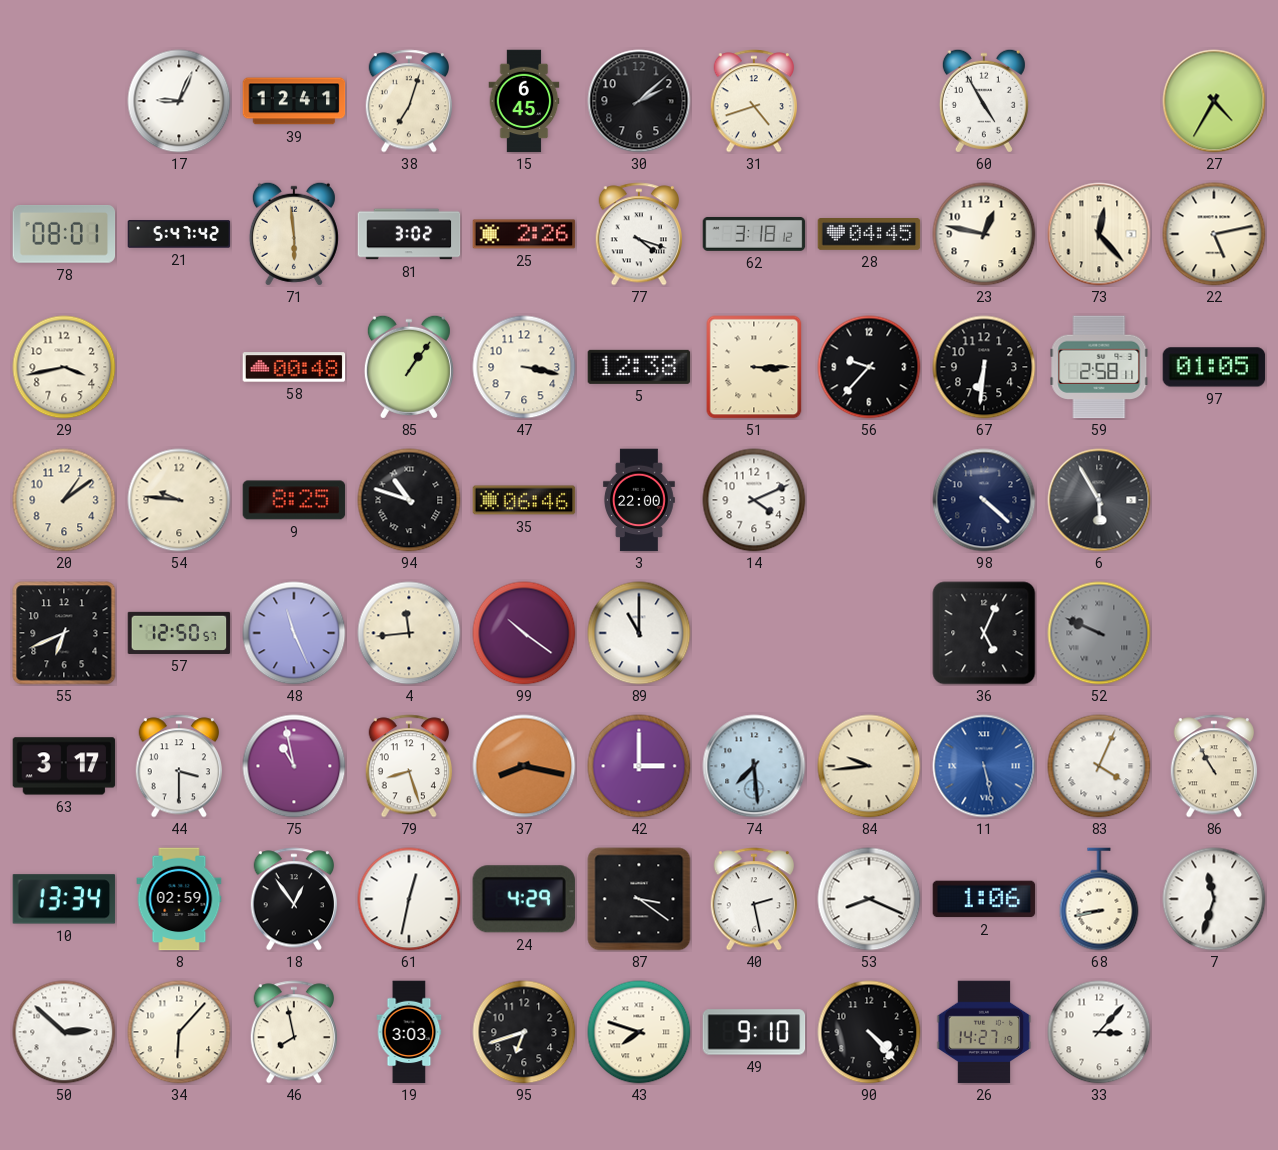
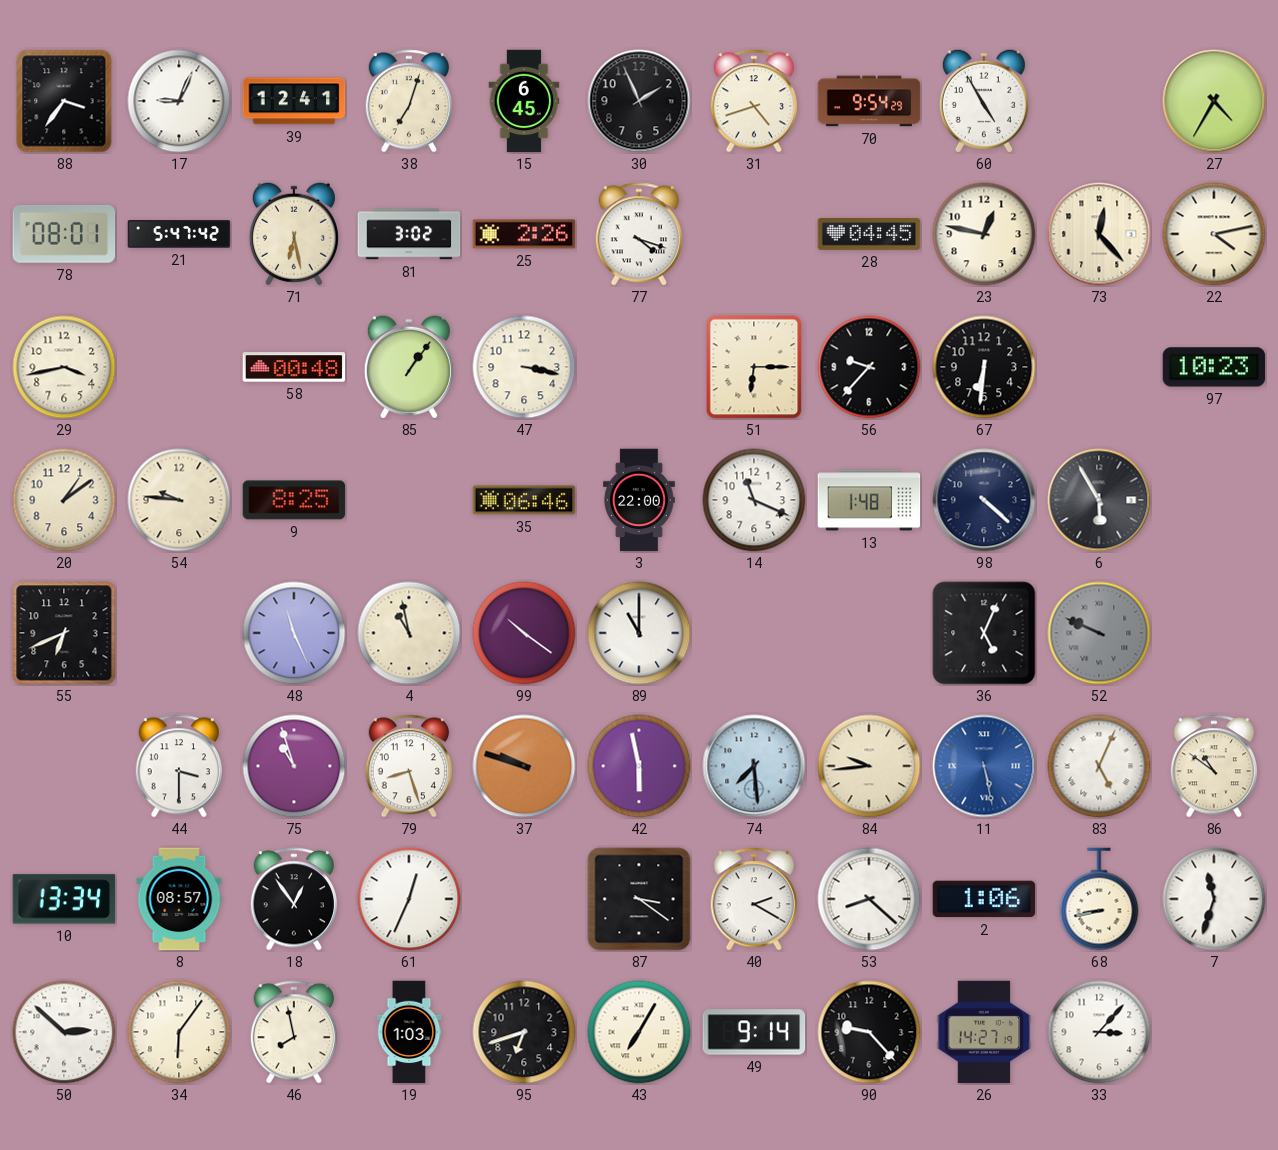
88: none -> 3:36
30: 2:08 -> 1:56
70: none -> 9:54
71: 5:59 -> 6:28
62: 3:18 -> none
22: 5:13 -> 4:13
5: 12:38 -> none
51: 3:15 -> 6:15
59: 2:58 -> none
97: 01:05 -> 10:23
94: 10:48 -> none
14: 4:11 -> 11:19
13: none -> 1:48
57: 12:50 -> none
4: 11:44 -> 10:58
63: 3:17 -> none
75: 10:58 -> 10:57
37: 8:17 -> 9:48
42: 3:00 -> 5:58
83: 4:04 -> 5:04
86: 10:55 -> 10:51
8: 02:59 -> 08:57
61: 12:32 -> 12:34
24: 4:29 -> none
40: 2:28 -> 2:20
53: 8:19 -> 8:22
34: 6:07 -> 6:06
19: 3:03 -> 1:03
43: 7:48 -> 7:05
49: 9:10 -> 9:14
90: 4:23 -> 9:23
